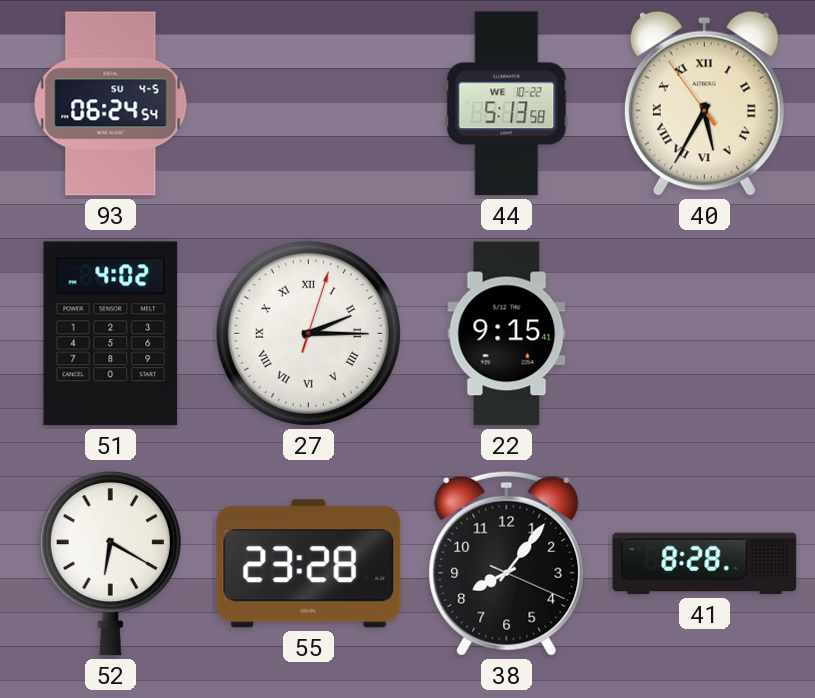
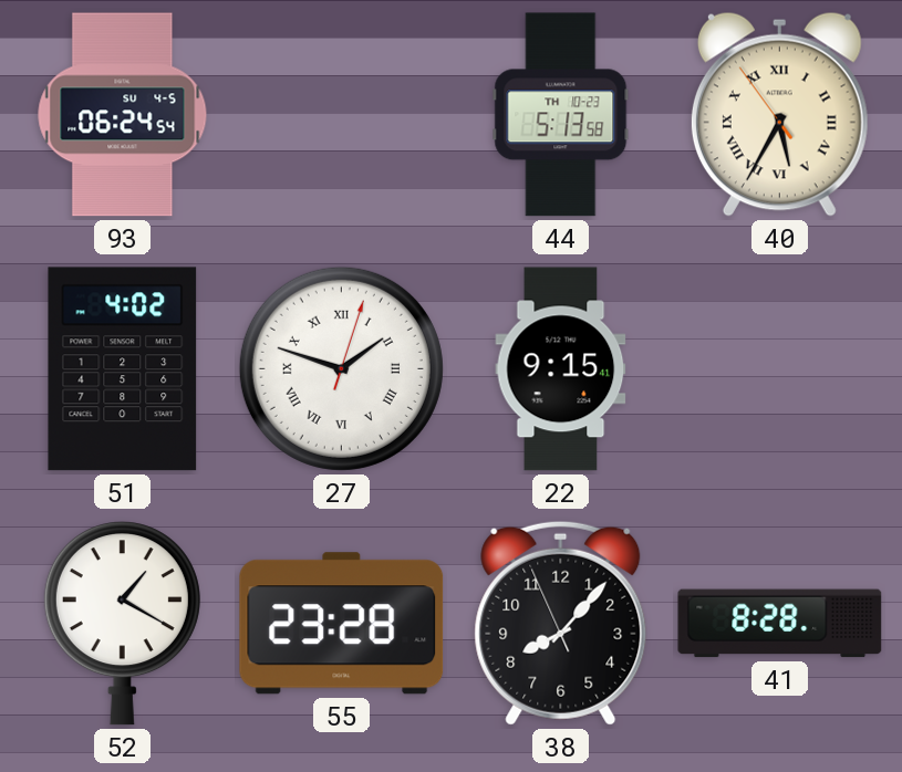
44 date: WE 10-22 -> TH 10-23
27: 2:15 -> 1:48
52: 6:20 -> 1:20
38: 8:06:19 -> 8:06:56
